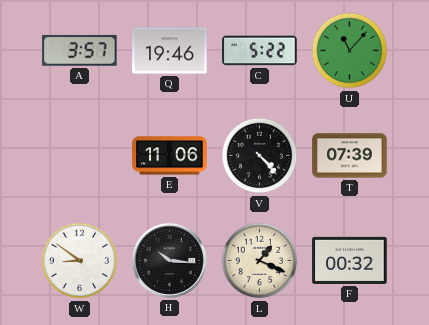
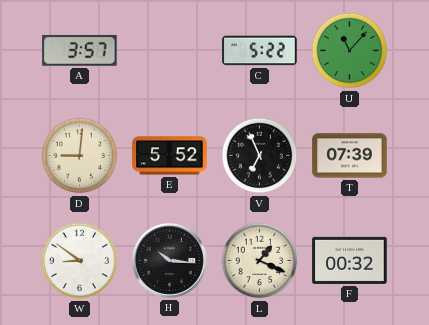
Q: 19:46 -> none
D: none -> 9:01
E: 11:06 -> 5:52
V: 4:23 -> 6:56
